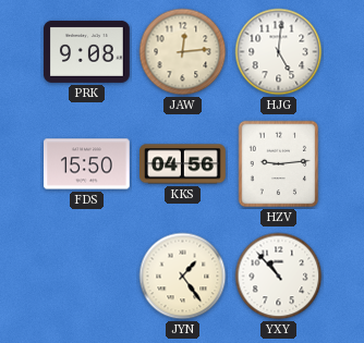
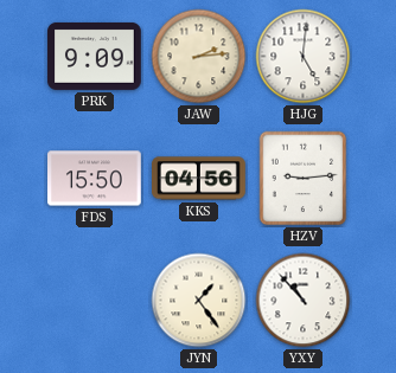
PRK: 9:08 -> 9:09
JAW: 12:14 -> 2:14
